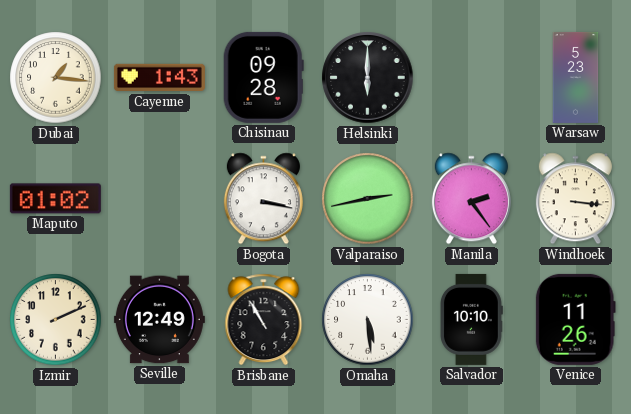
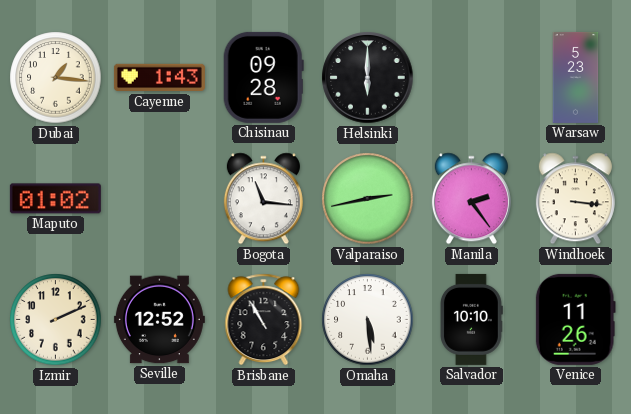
Bogota: 3:17 -> 11:16
Seville: 12:49 -> 12:52
